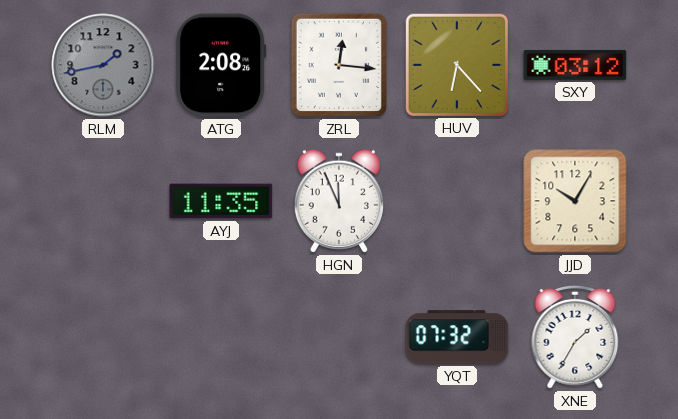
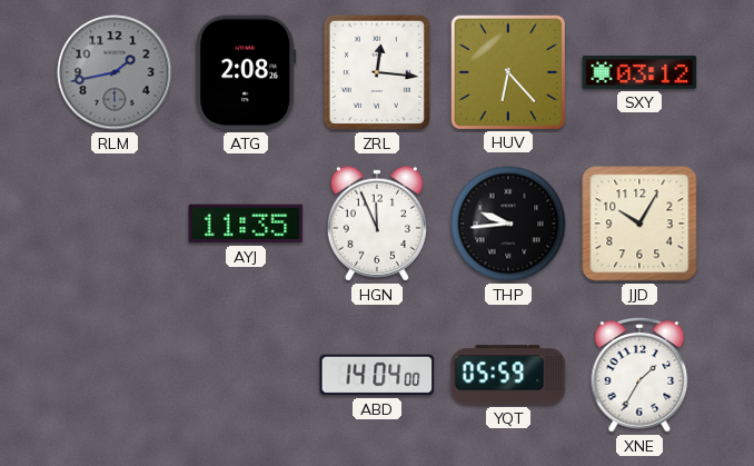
THP: none -> 9:44
ABD: none -> 14:04
YQT: 07:32 -> 05:59
